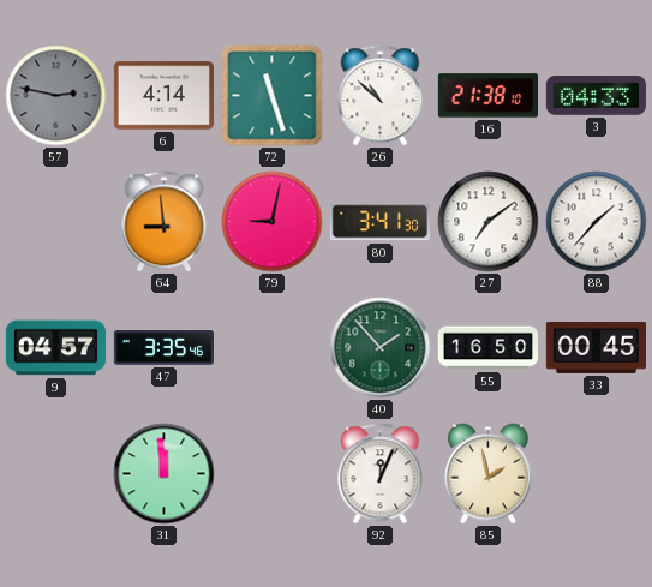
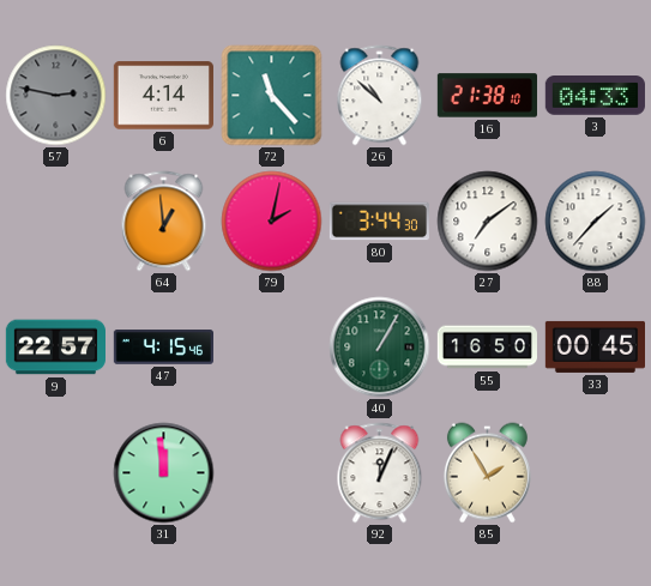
72: 11:27 -> 11:23
64: 8:59 -> 12:59
79: 9:02 -> 2:02
80: 3:41 -> 3:44
9: 04:57 -> 22:57
47: 3:35 -> 4:15
40: 1:53 -> 1:05
85: 1:58 -> 1:55
